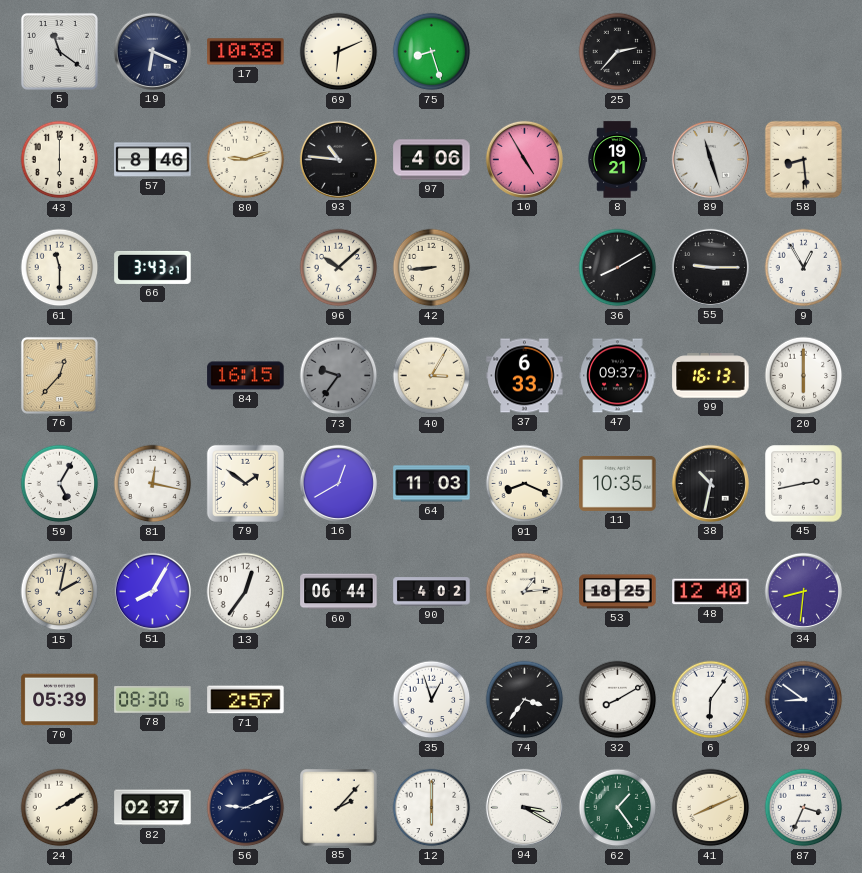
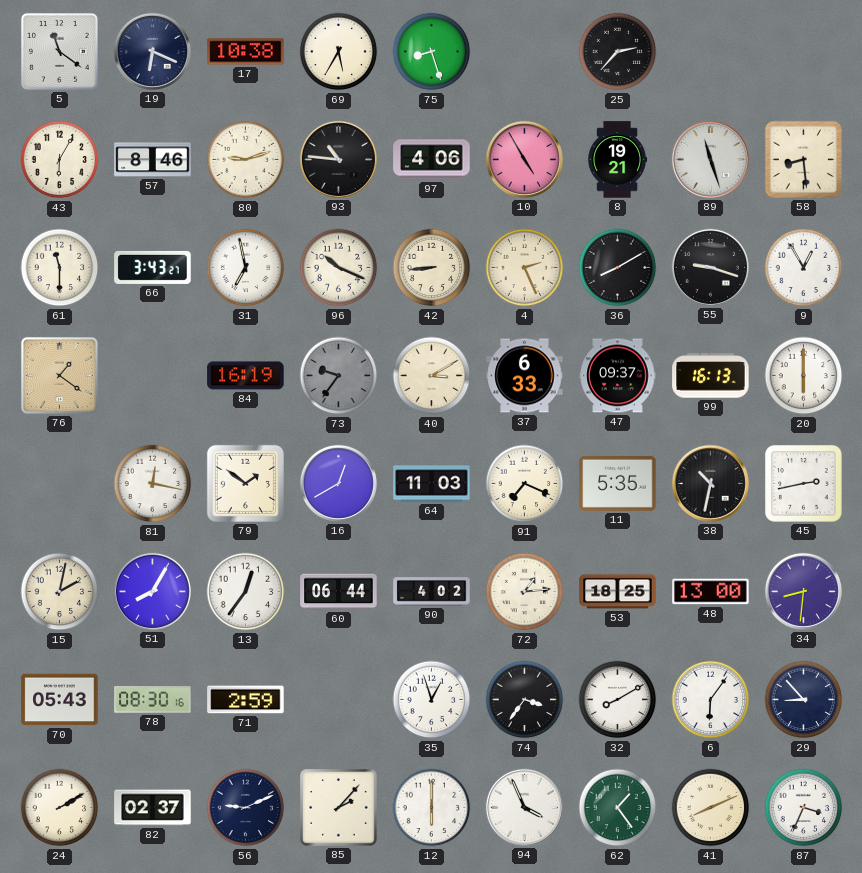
69: 6:11 -> 5:35
43: 6:00 -> 6:05
31: none -> 6:58
96: 10:08 -> 10:19
4: none -> 2:26
55: 9:15 -> 9:18
76: 12:37 -> 1:21
84: 16:15 -> 16:19
40: 3:05 -> 3:10
59: 5:05 -> none
91: 8:19 -> 7:19
11: 10:35 -> 5:35
48: 12:40 -> 13:00
70: 05:39 -> 05:43
71: 2:57 -> 2:59
29: 8:51 -> 8:53
94: 3:20 -> 3:56
